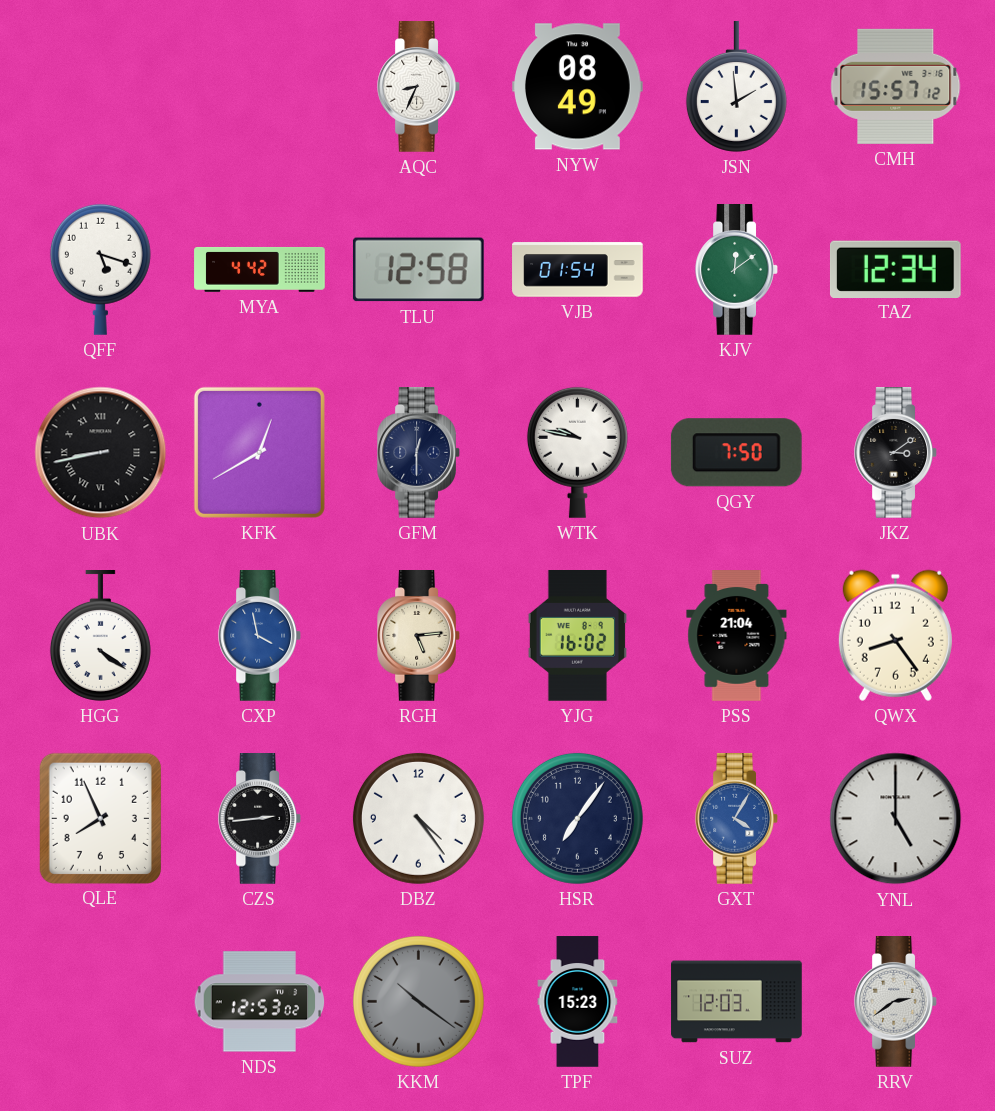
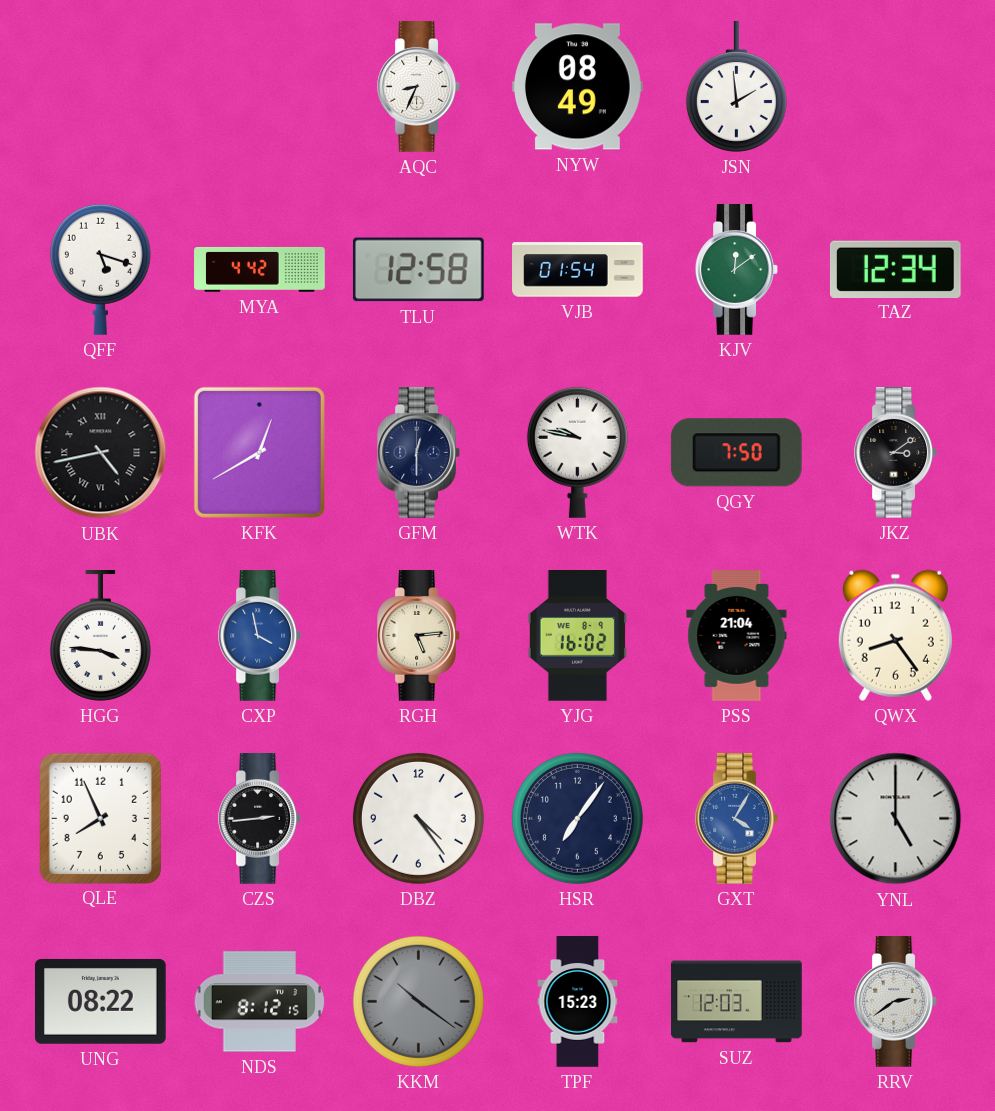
CMH: 15:57 -> none
UBK: 8:43 -> 4:43
HGG: 4:21 -> 3:46
UNG: none -> 08:22
NDS: 12:53 -> 8:12
